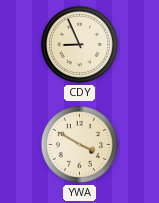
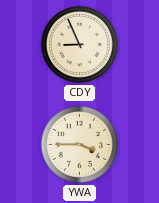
YWA: 3:50 -> 3:45
